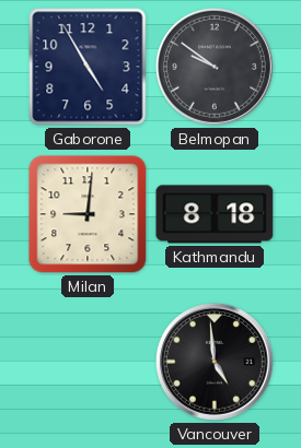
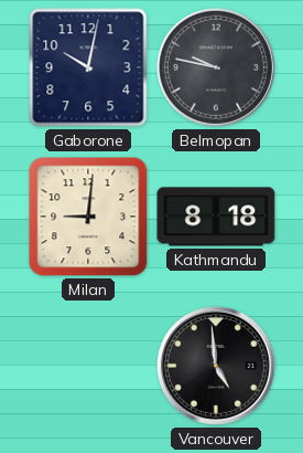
Gaborone: 4:55 -> 10:02
Belmopan: 9:51 -> 9:47
